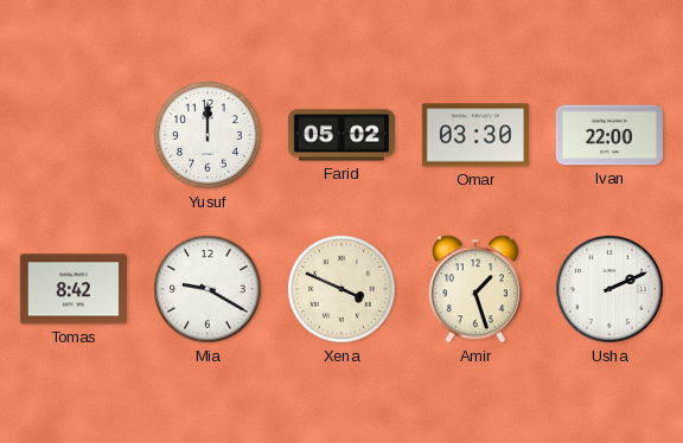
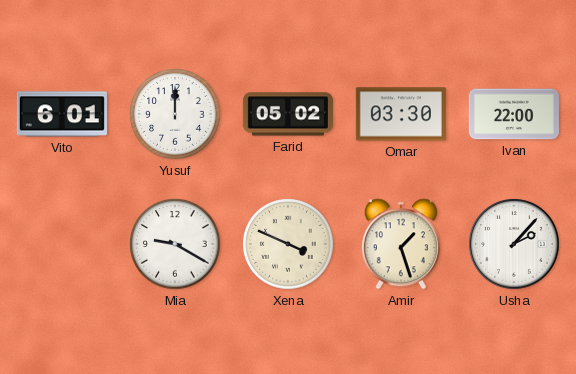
Vito: none -> 6:01
Tomas: 8:42 -> none
Usha: 2:11 -> 2:07
